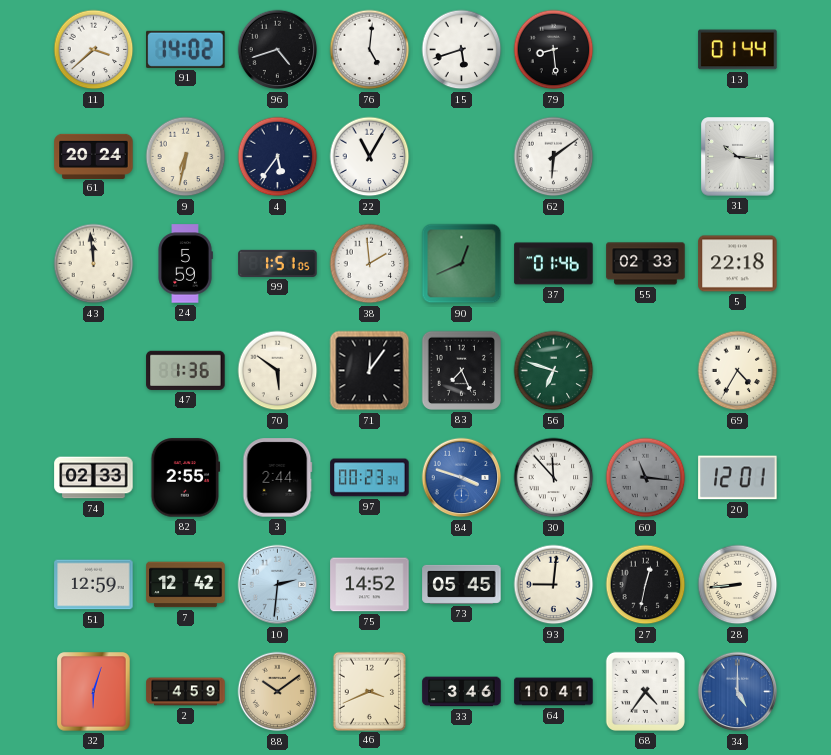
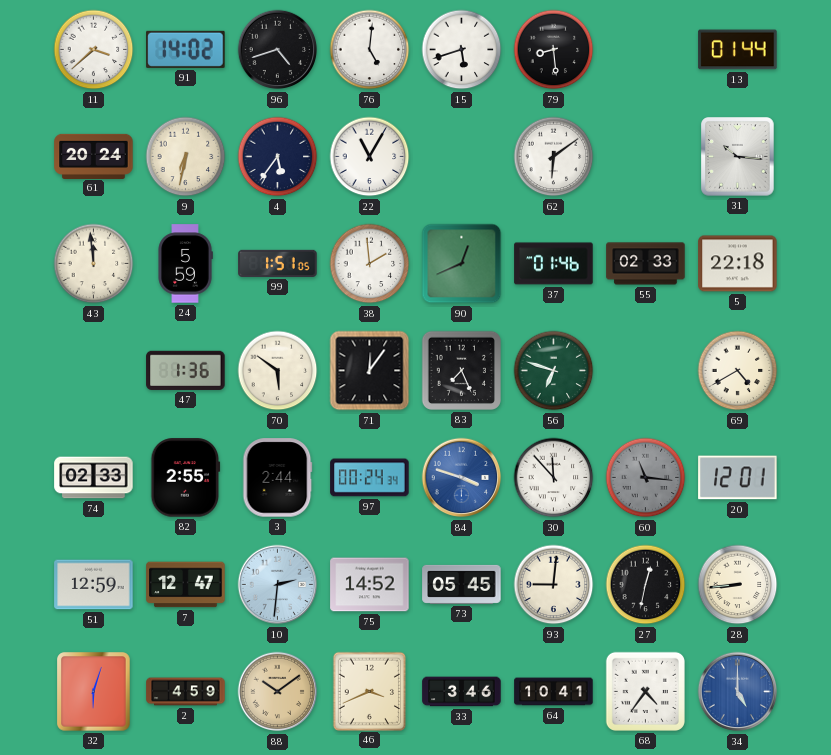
69: 4:35 -> 4:40
97: 00:23 -> 00:24
7: 12:42 -> 12:47
